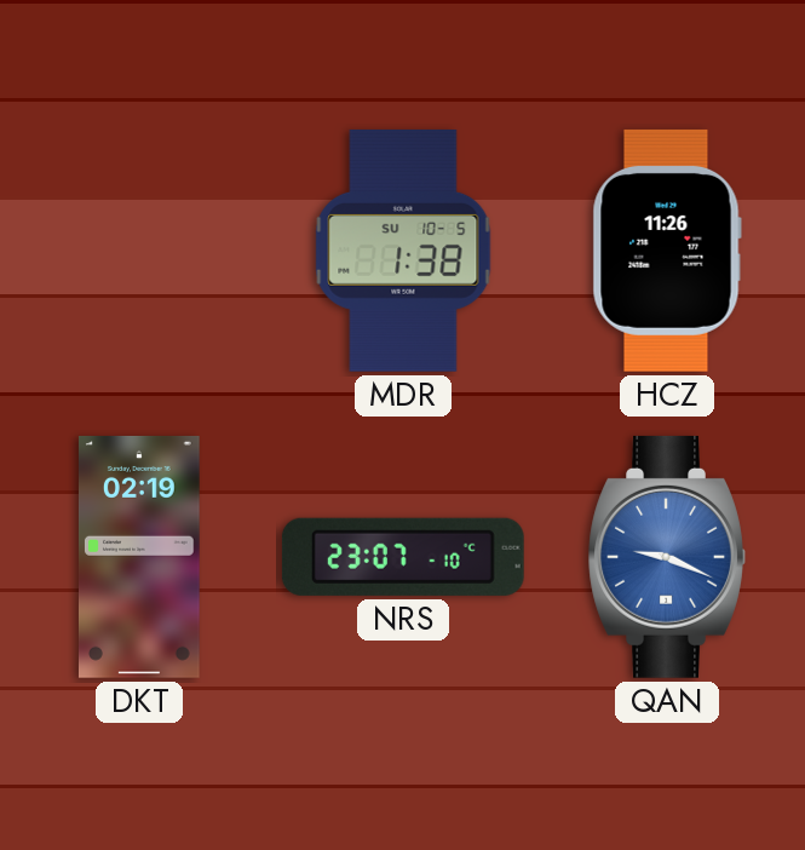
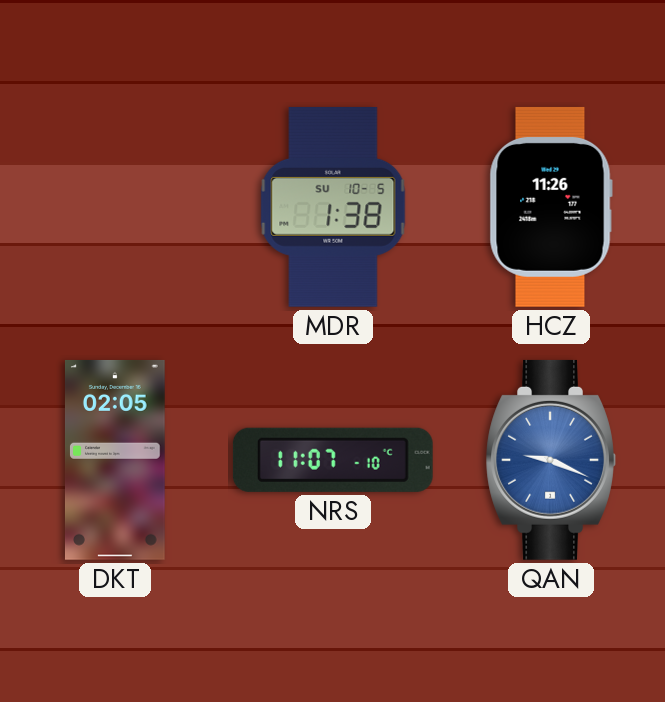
DKT: 02:19 -> 02:05
NRS: 23:07 -> 11:07
